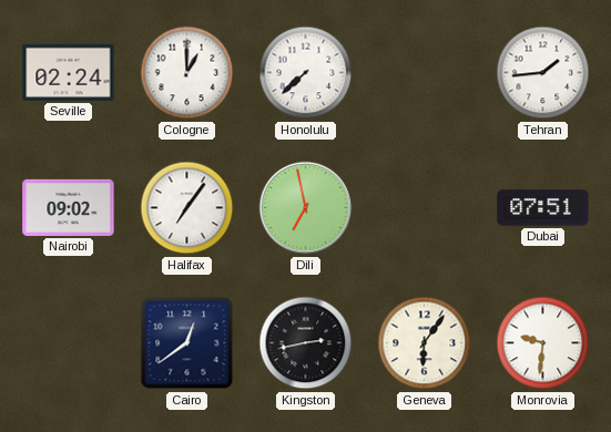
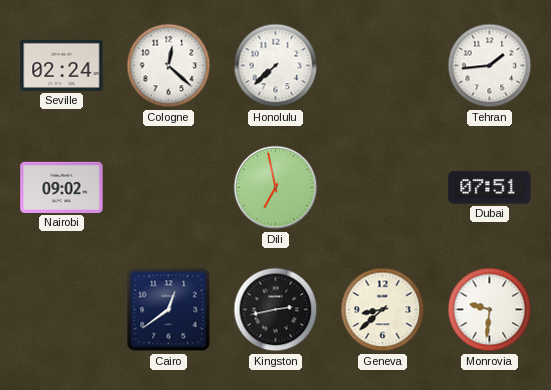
Cologne: 1:00 -> 12:22
Halifax: 7:06 -> none
Geneva: 6:06 -> 8:38
